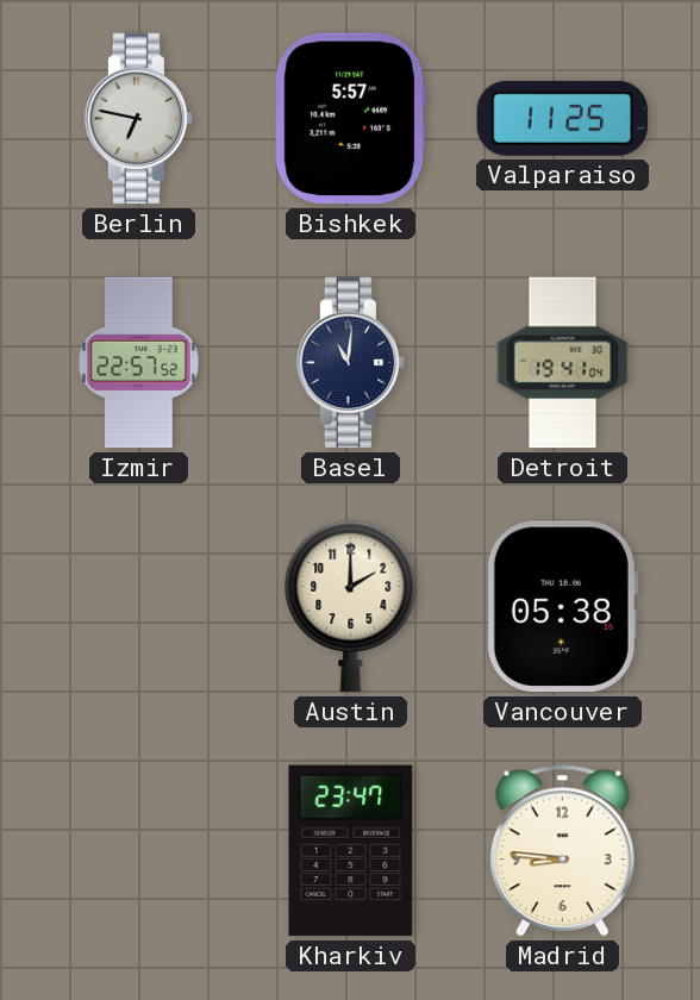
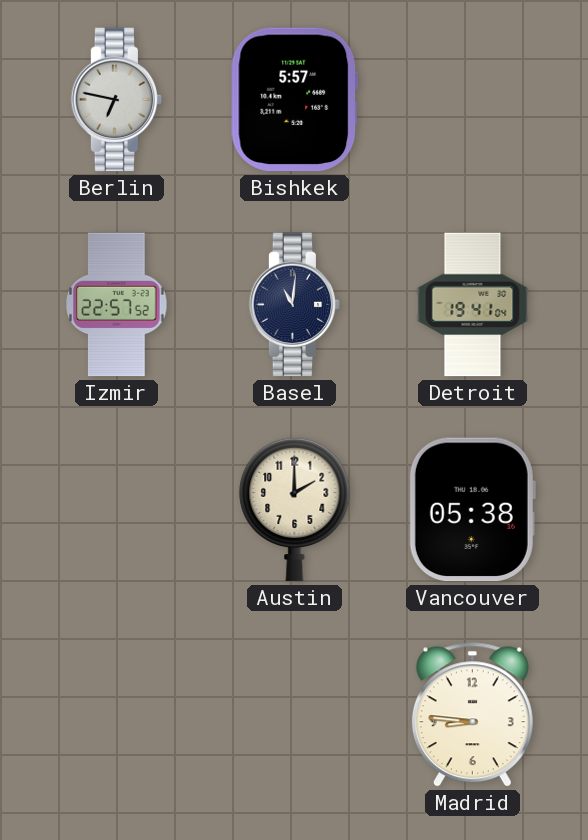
Valparaiso: 11:25 -> none
Kharkiv: 23:47 -> none
